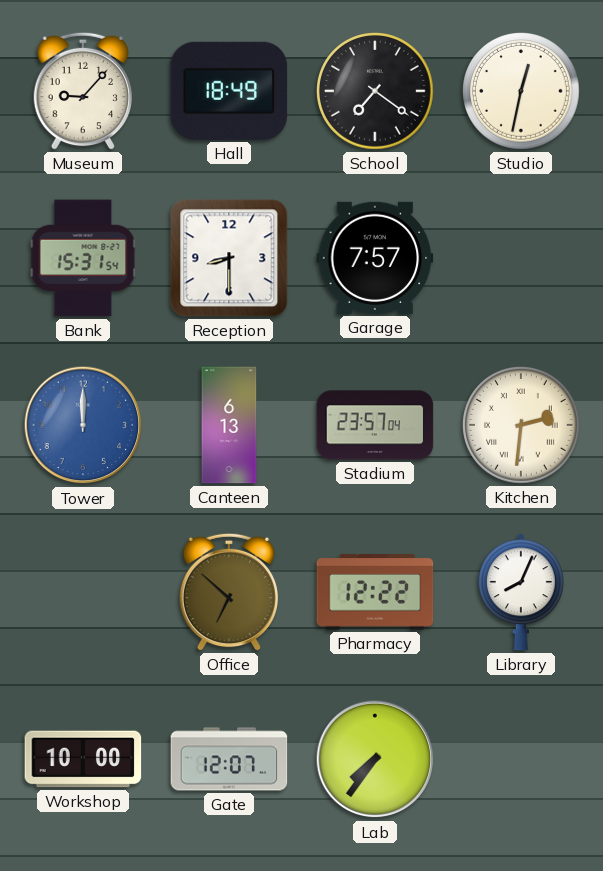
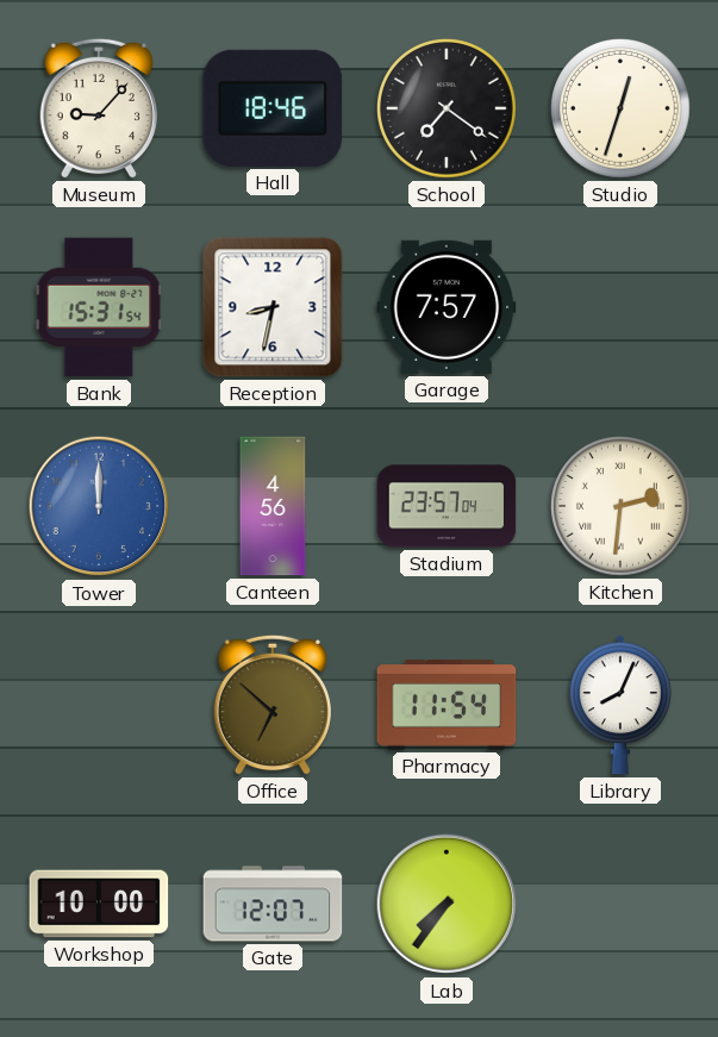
Hall: 18:49 -> 18:46
Studio: 12:32 -> 12:33
Reception: 8:30 -> 8:32
Canteen: 6:13 -> 4:56
Pharmacy: 12:22 -> 11:54
